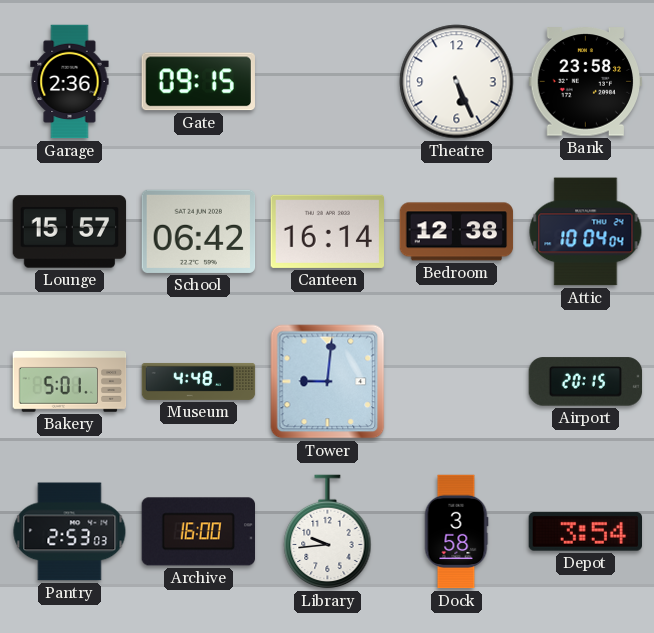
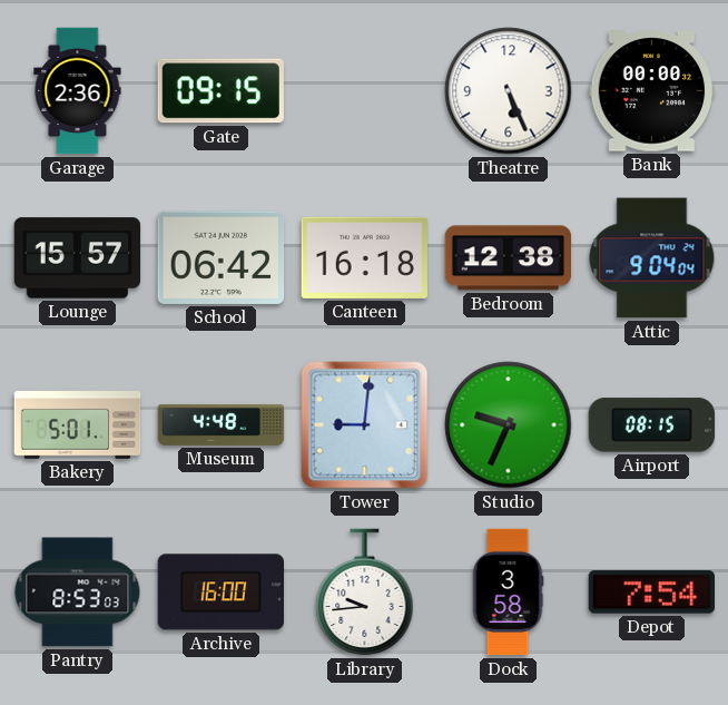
Bank: 23:58 -> 00:00
Canteen: 16:14 -> 16:18
Attic: 10:04 -> 9:04
Studio: none -> 9:34
Airport: 20:15 -> 08:15
Pantry: 2:53 -> 8:53
Depot: 3:54 -> 7:54
